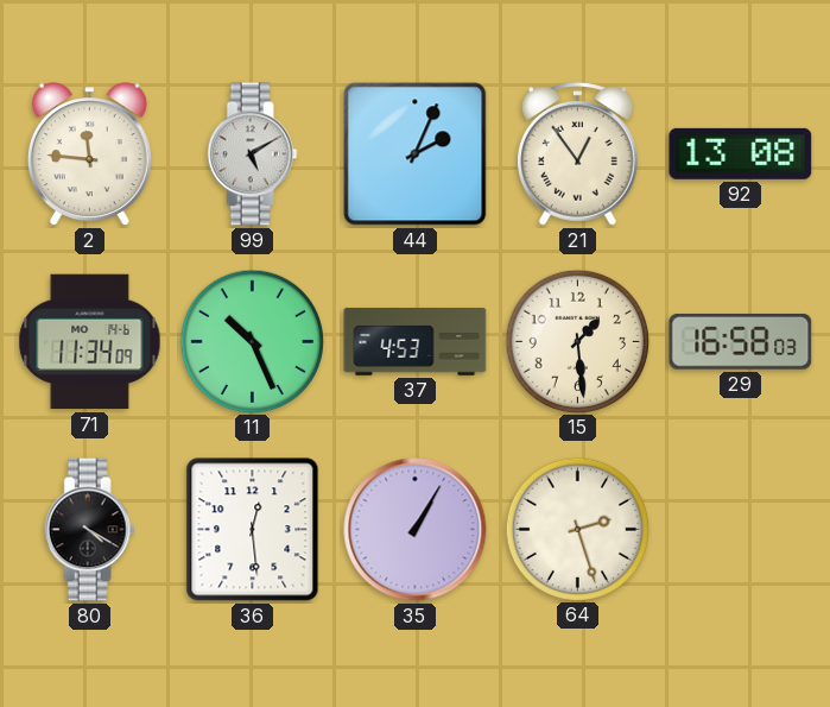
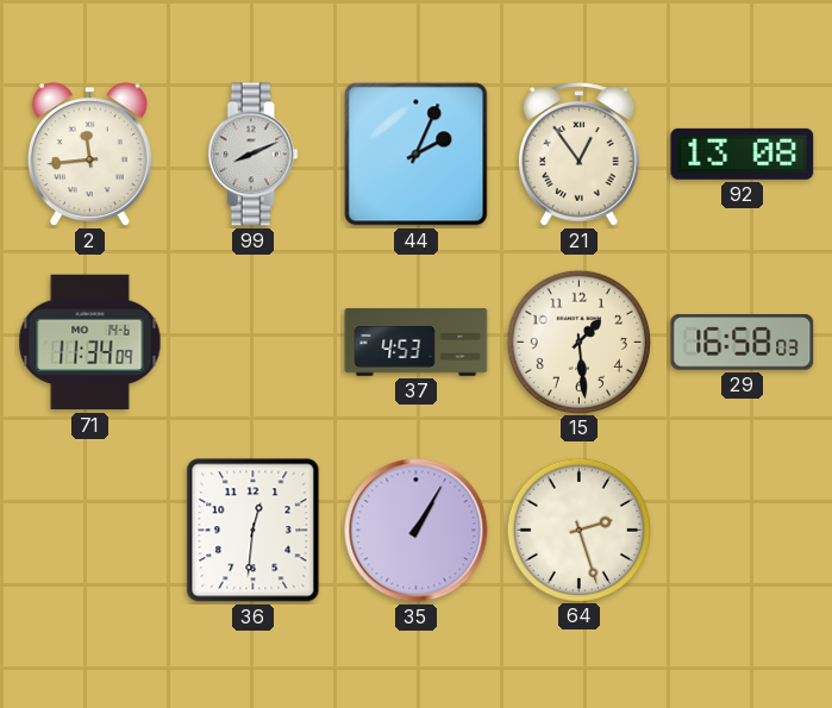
2: 11:46 -> 11:44
99: 5:10 -> 8:11
11: 10:26 -> none
80: 4:20 -> none
36: 12:29 -> 12:31
